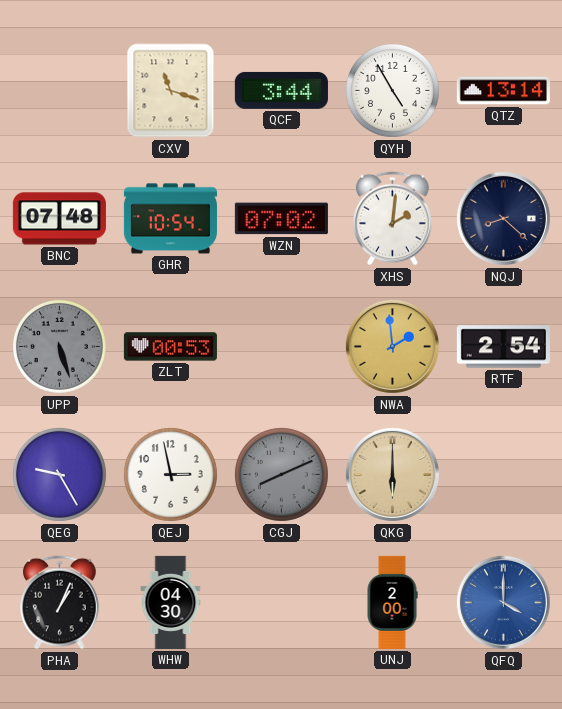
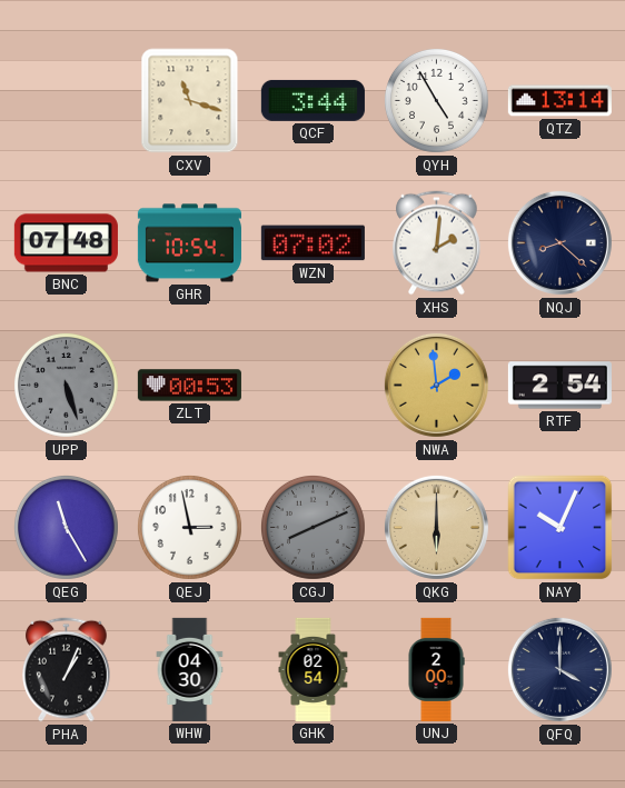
QEG: 9:25 -> 11:25
NAY: none -> 10:04
GHK: none -> 02:54
QFQ dial: blue -> navy
